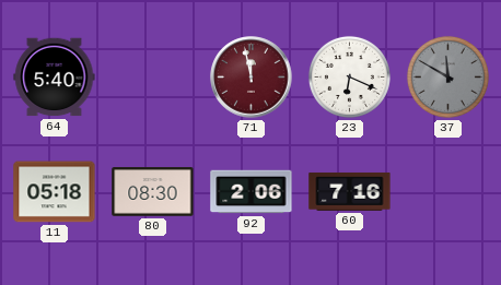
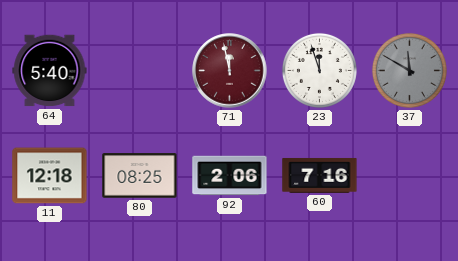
23: 6:19 -> 11:57
11: 05:18 -> 12:18
80: 08:30 -> 08:25
